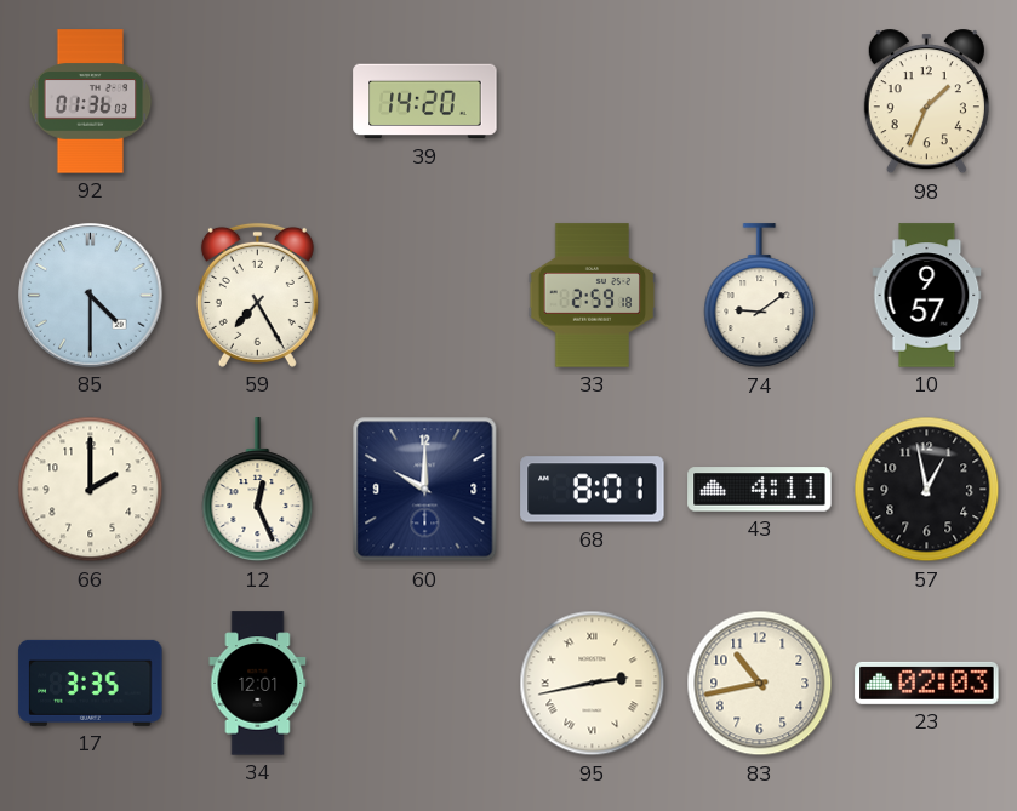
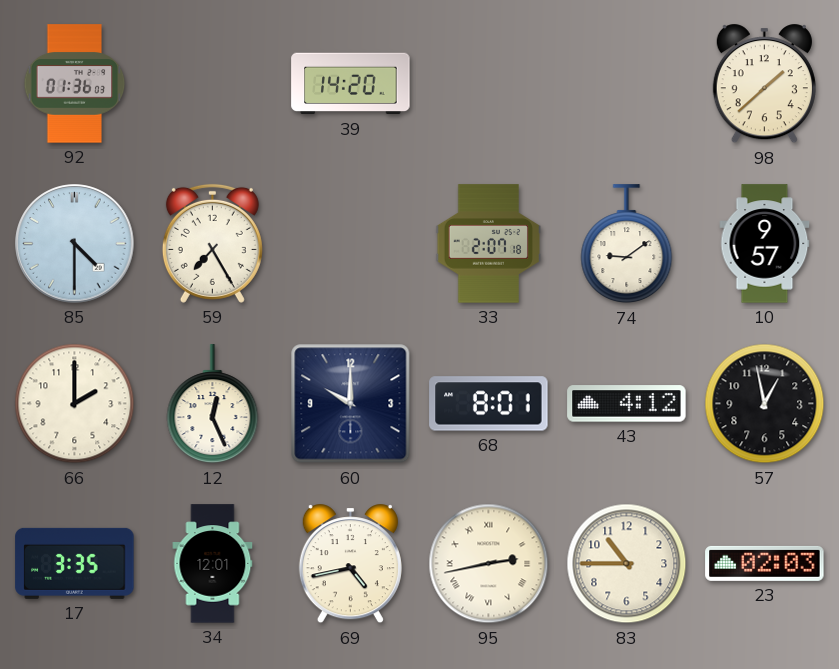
98: 1:34 -> 1:38
33: 2:59 -> 2:07
43: 4:11 -> 4:12
69: none -> 4:43
83: 10:43 -> 10:45
